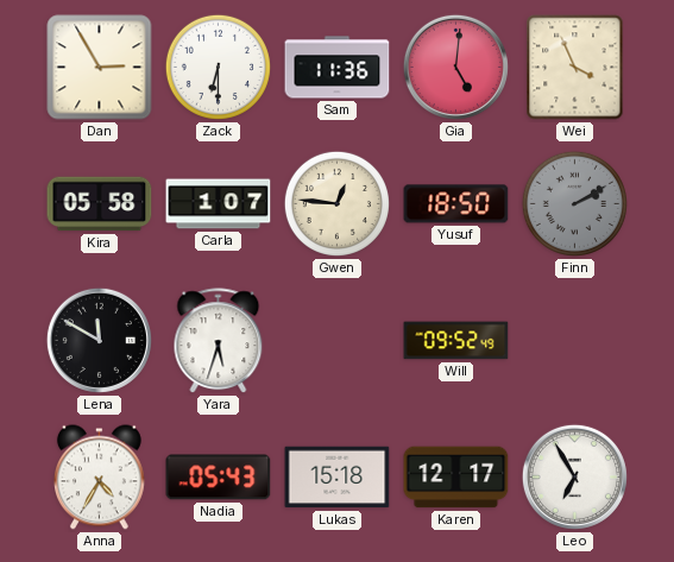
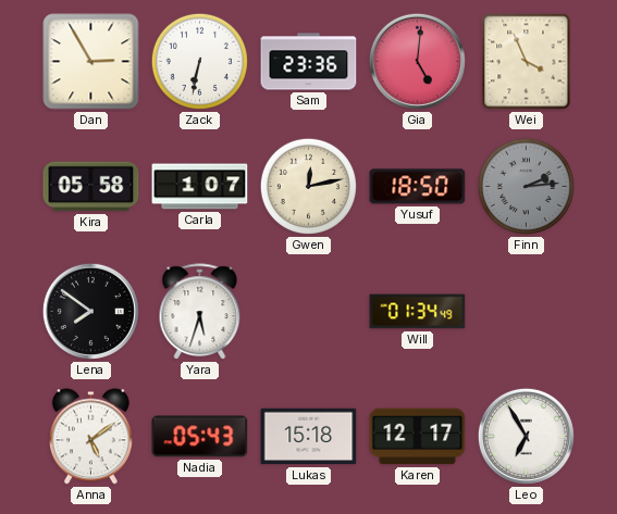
Zack: 6:30 -> 6:32
Sam: 11:36 -> 23:36
Gwen: 12:46 -> 12:13
Finn: 2:10 -> 2:14
Lena: 11:50 -> 7:51
Will: 09:52 -> 01:34
Anna: 4:35 -> 5:09
